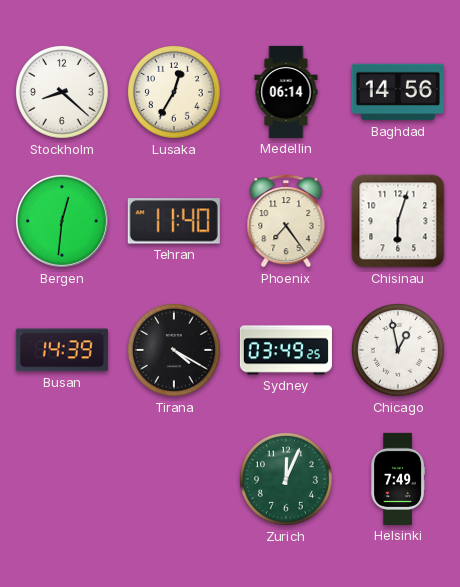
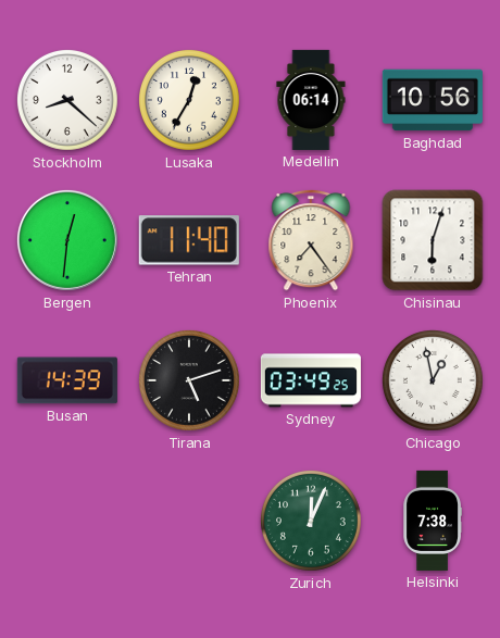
Baghdad: 14:56 -> 10:56
Tirana: 4:20 -> 5:12
Helsinki: 7:49 -> 7:38
